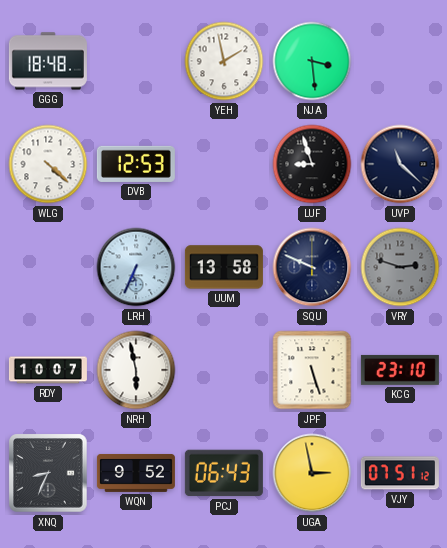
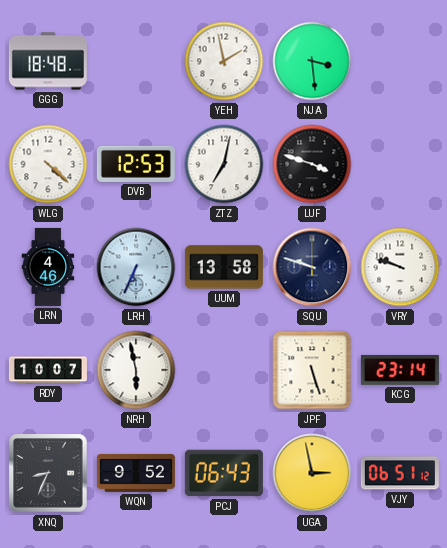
ZTZ: none -> 7:02
LUF: 8:57 -> 3:48
UVP: 11:22 -> none
LRN: none -> 4:46
SQU: 9:49 -> 9:48
VRY: 2:48 -> 9:48
VRY dial: grey -> white
KCG: 23:10 -> 23:14
VJY: 07:51 -> 06:51
